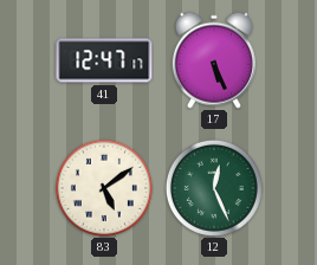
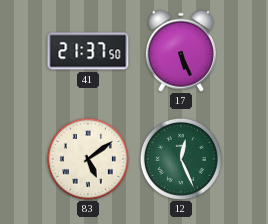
41: 12:47 -> 21:37
